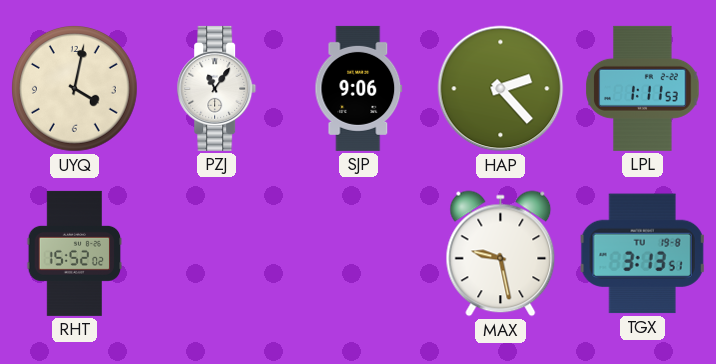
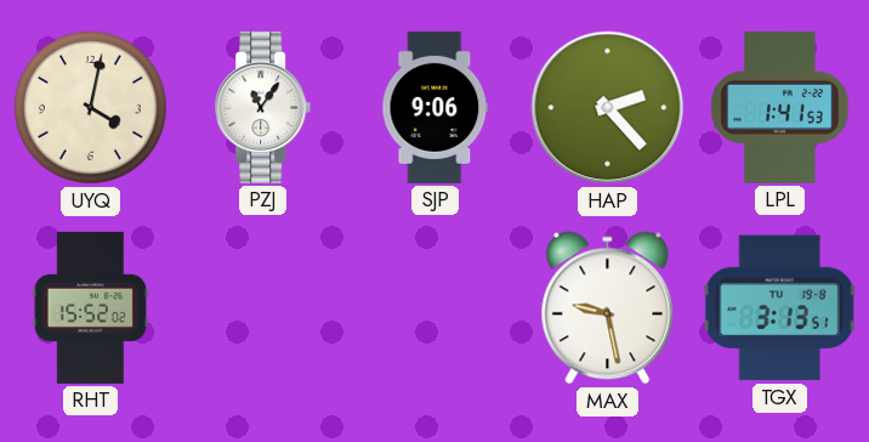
LPL: 1:11 -> 1:41
